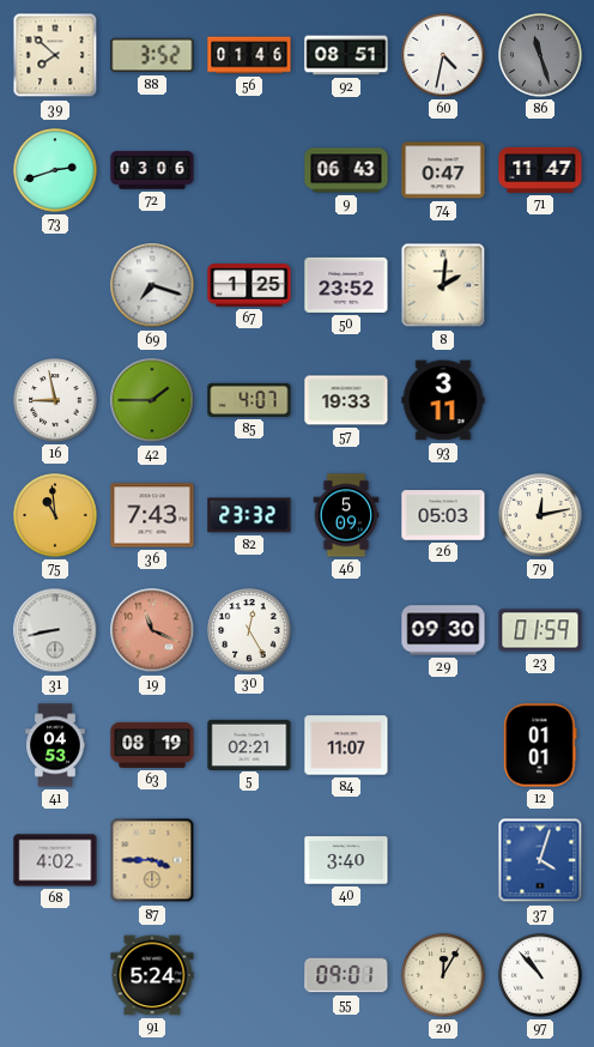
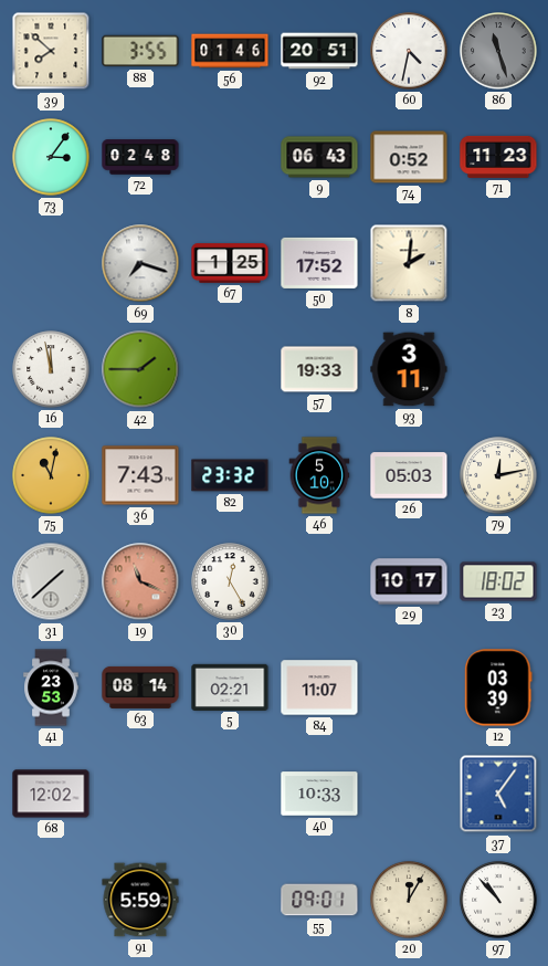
88: 3:52 -> 3:55
92: 08:51 -> 20:51
73: 2:42 -> 3:06
72: 03:06 -> 02:48
74: 0:47 -> 0:52
71: 11:47 -> 11:23
50: 23:52 -> 17:52
16: 8:58 -> 11:58
85: 4:07 -> none
75: 10:59 -> 11:02
46: 5:09 -> 5:10
31: 8:43 -> 1:38
29: 09:30 -> 10:17
23: 01:59 -> 18:02
41: 04:53 -> 23:53
63: 08:19 -> 08:14
12: 01:01 -> 03:39
68: 4:02 -> 12:02
87: 3:45 -> none
40: 3:40 -> 10:33
37: 4:03 -> 5:06
91: 5:24 -> 5:59
